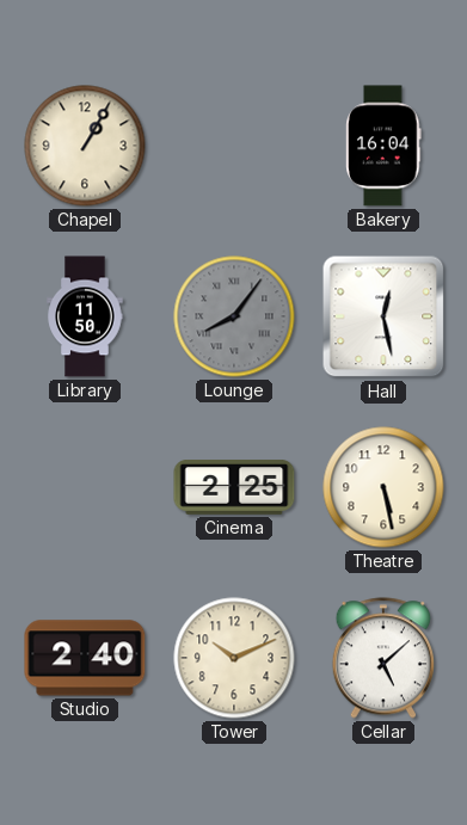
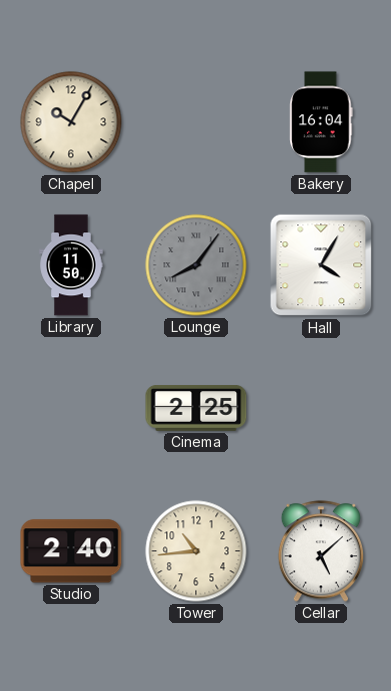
Chapel: 1:05 -> 10:05
Hall: 12:28 -> 4:05
Theatre: 5:28 -> none
Tower: 10:11 -> 10:44
